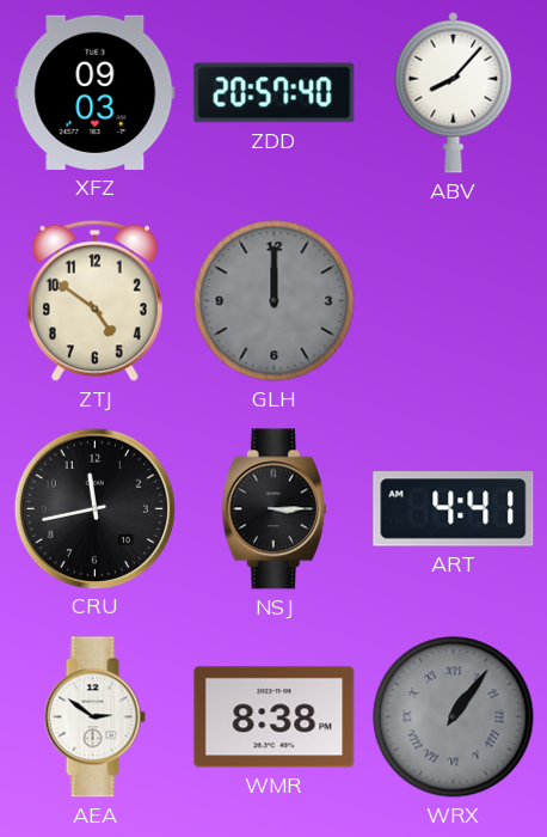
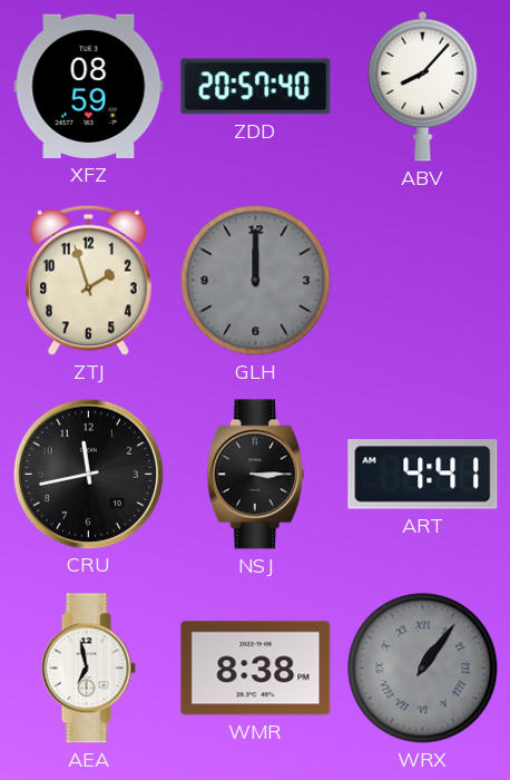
XFZ: 09:03 -> 08:59
ZTJ: 4:51 -> 1:57
AEA: 2:51 -> 6:58
